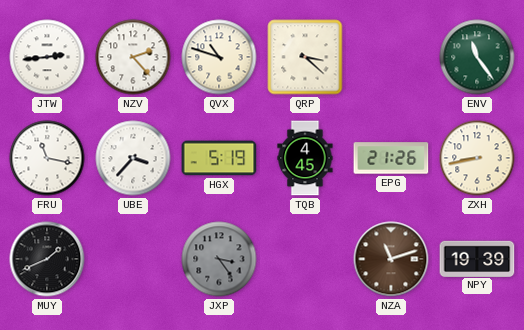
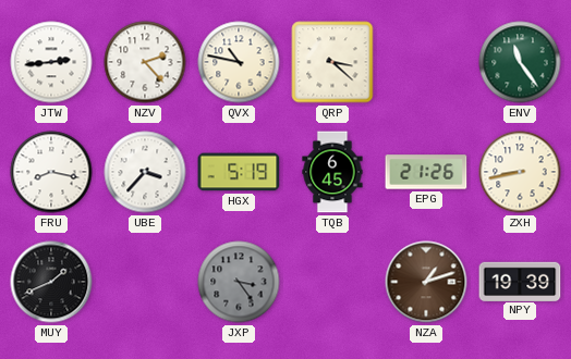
QVX: 10:48 -> 10:47
FRU: 11:17 -> 8:17
TQB: 4:45 -> 6:45
NZA: 11:12 -> 1:12
